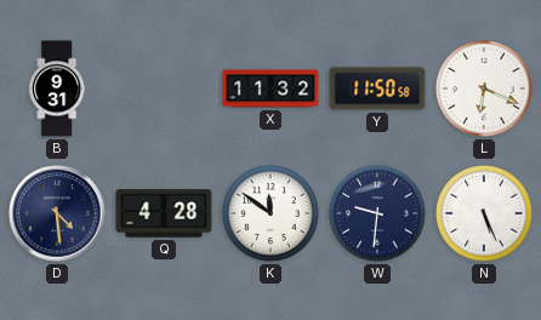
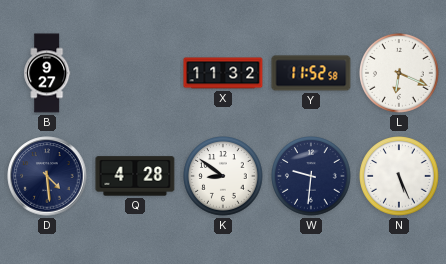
B: 9:31 -> 9:27
Y: 11:50 -> 11:52
K: 11:51 -> 8:51
